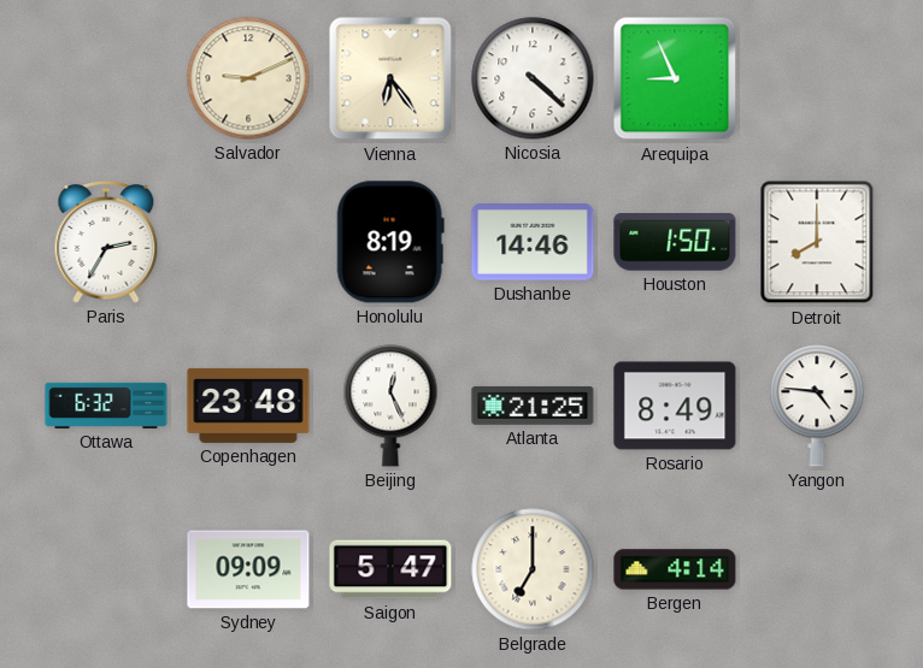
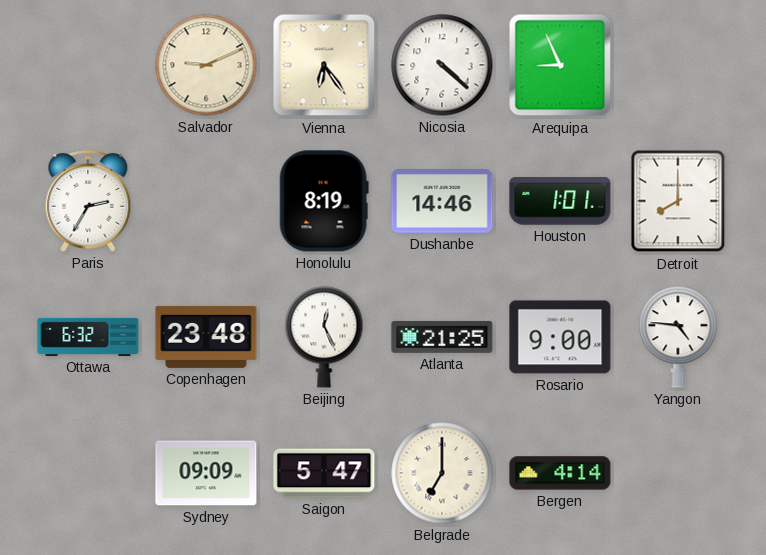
Houston: 1:50 -> 1:01
Rosario: 8:49 -> 9:00
